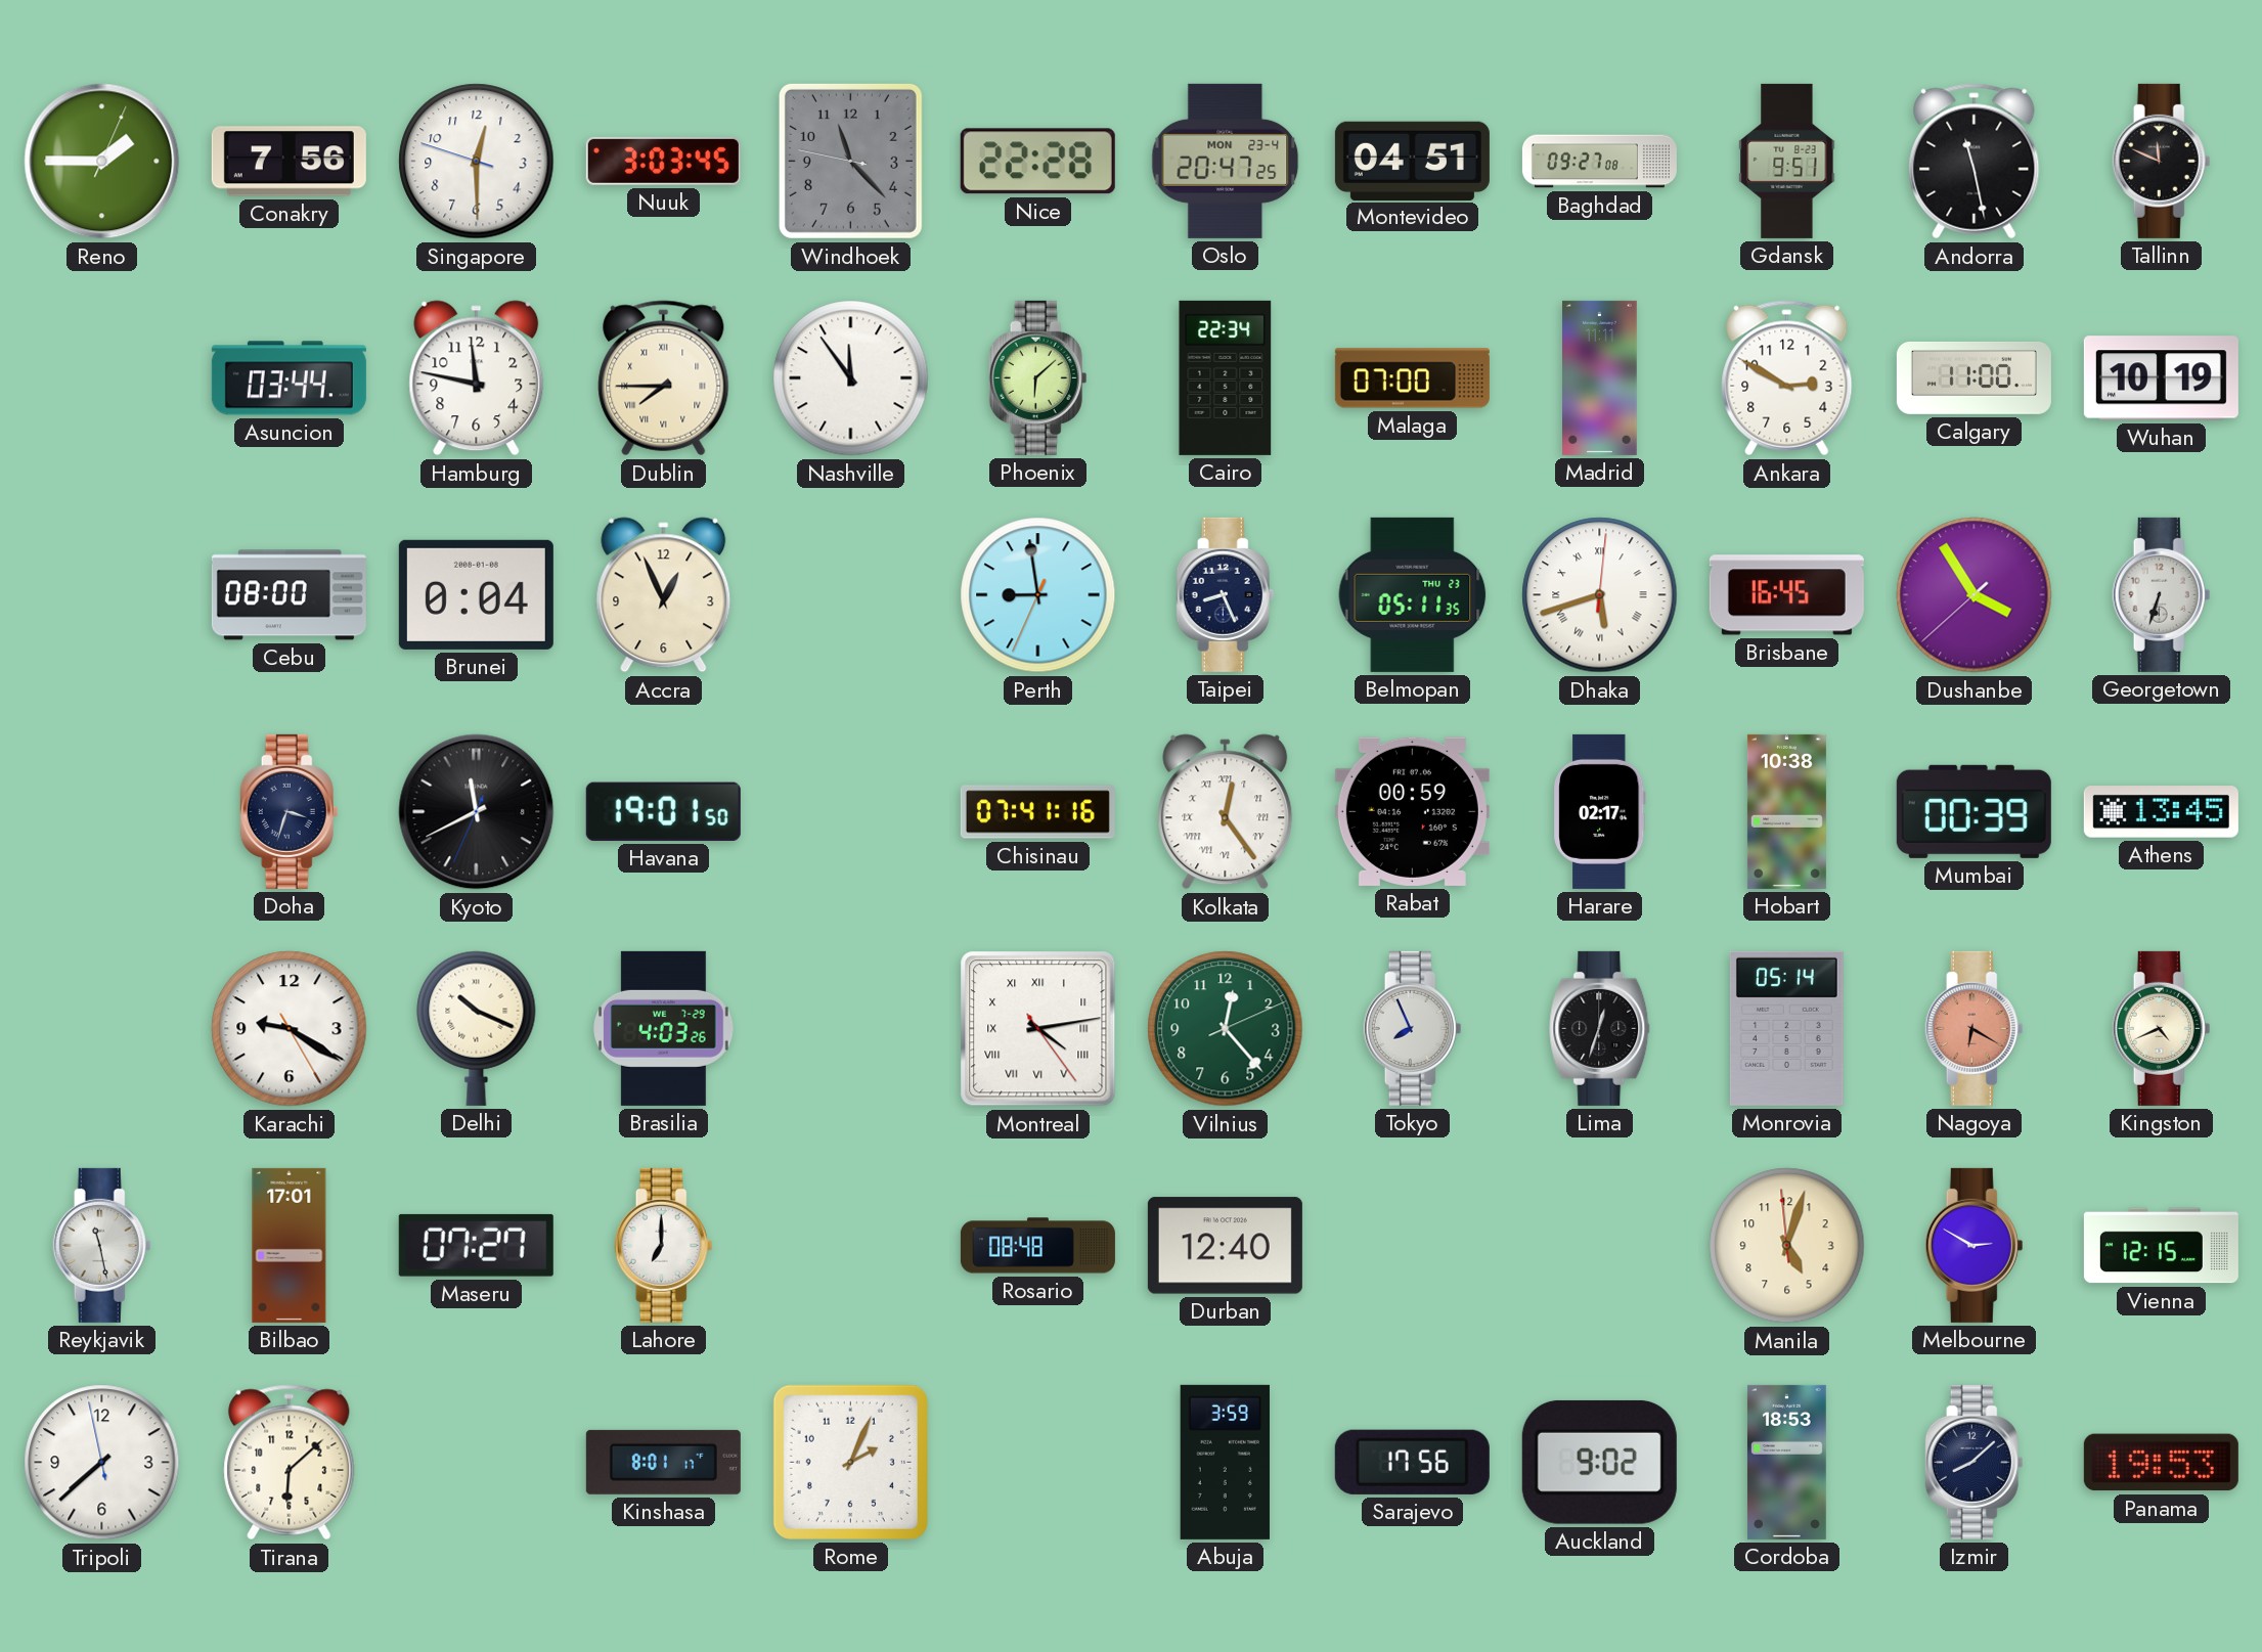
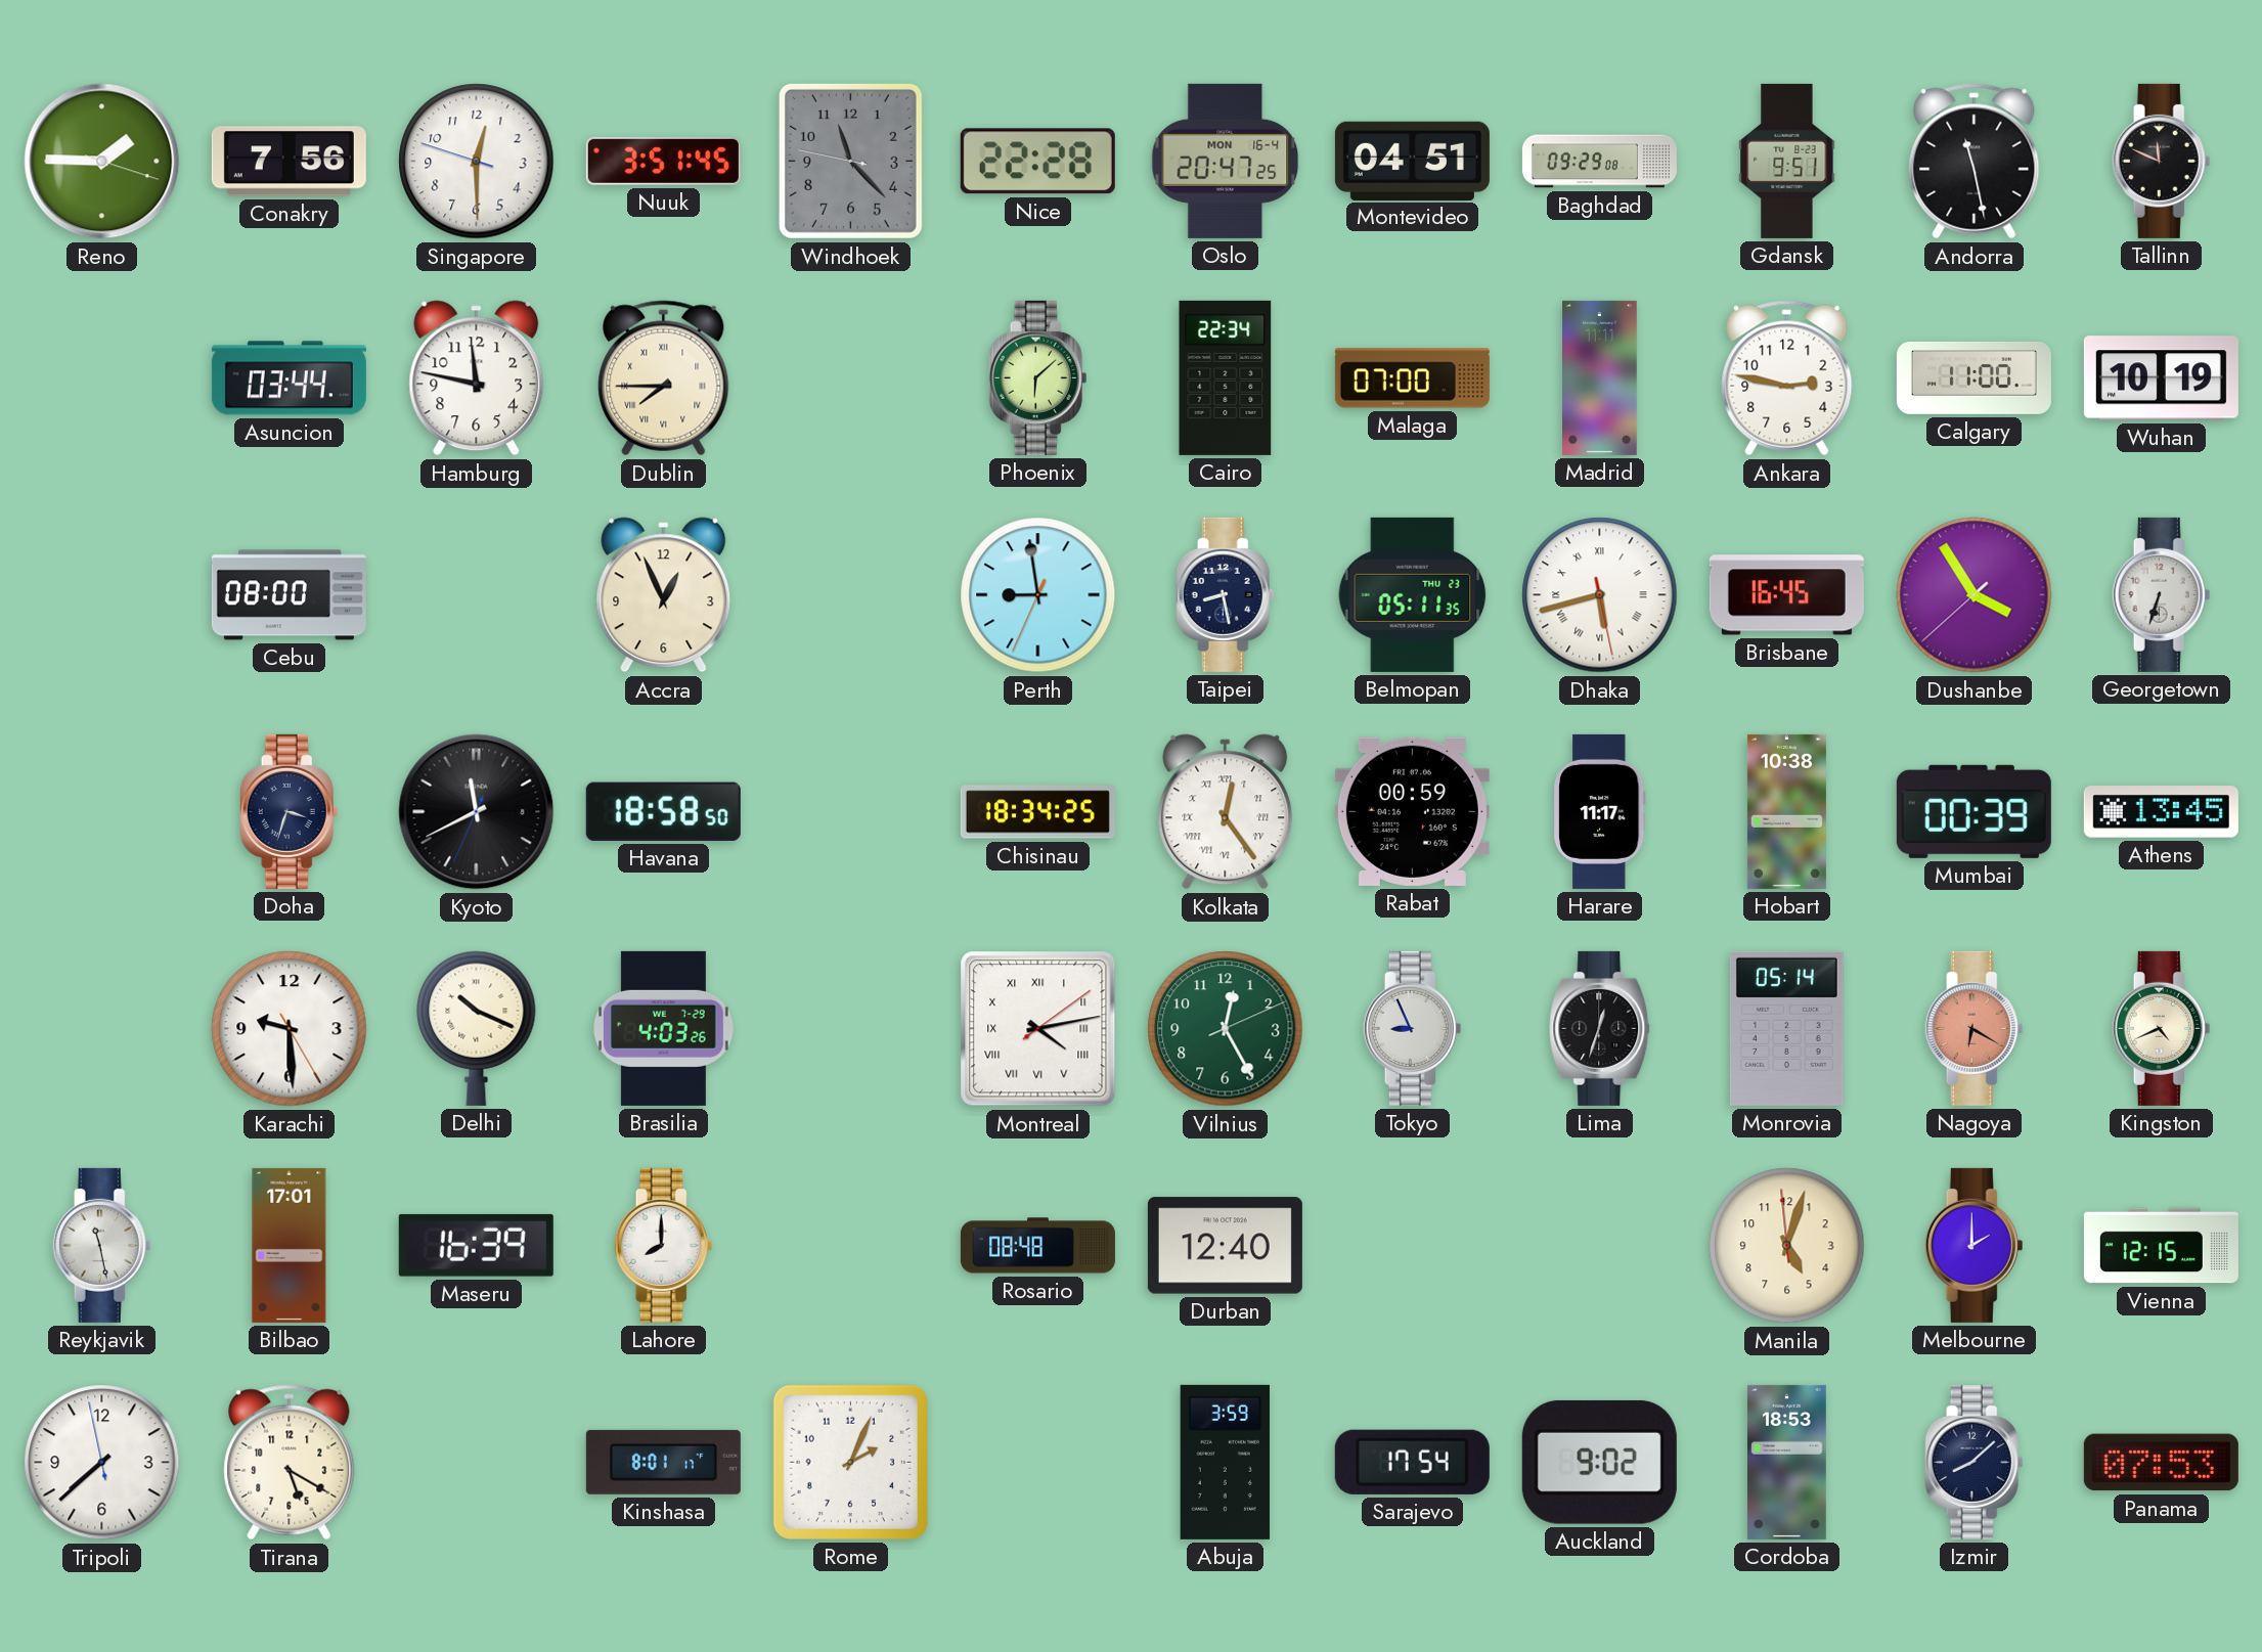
Reno: 1:45:04 -> 1:45:18
Nuuk: 3:03 -> 3:51
Oslo date: MON 23-4 -> MON 16-4
Baghdad: 09:27 -> 09:29
Nashville: 11:54 -> none
Ankara: 2:50 -> 2:47
Brunei: 0:04 -> none
Taipei: 8:26 -> 8:28
Dhaka: 5:42:01 -> 5:42:28
Havana: 19:01 -> 18:58
Chisinau: 07:41 -> 18:34
Harare: 02:17 -> 11:17
Karachi: 9:20 -> 9:29
Montreal: 4:13:24 -> 4:13:09
Vilnius: 12:23 -> 12:25
Tokyo: 7:56 -> 8:56
Maseru: 07:27 -> 16:39
Lahore: 7:00 -> 8:00
Melbourne: 2:50 -> 2:00
Tirana: 6:08 -> 5:20
Sarajevo: 17:56 -> 17:54
Panama: 19:53 -> 07:53
